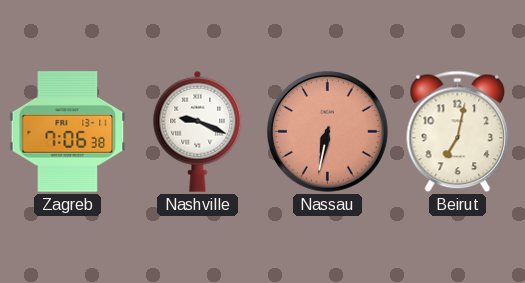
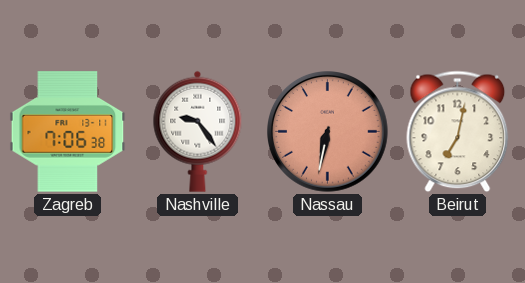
Nashville: 9:19 -> 9:24
